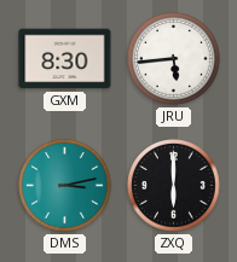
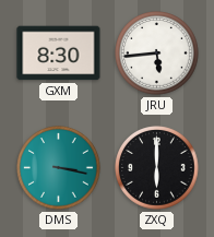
DMS: 3:13 -> 3:17
